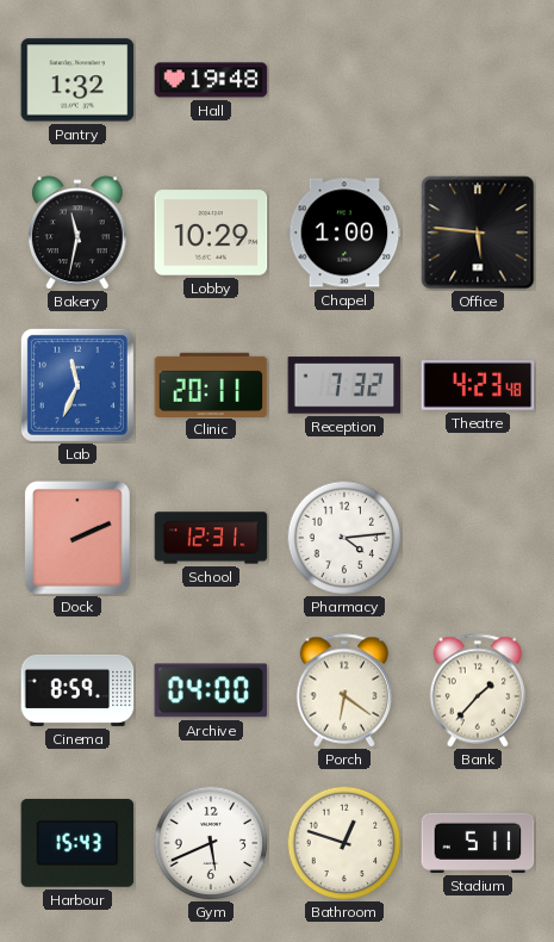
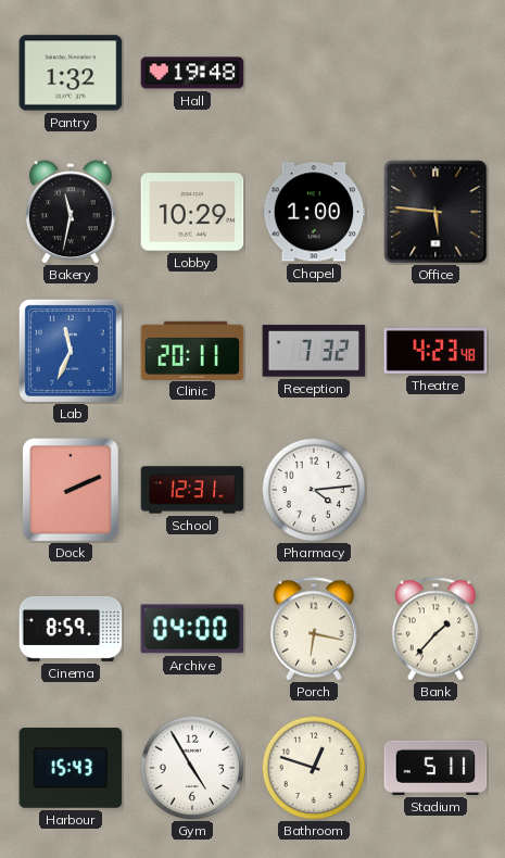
Porch: 6:21 -> 6:17
Gym: 5:41 -> 4:55
